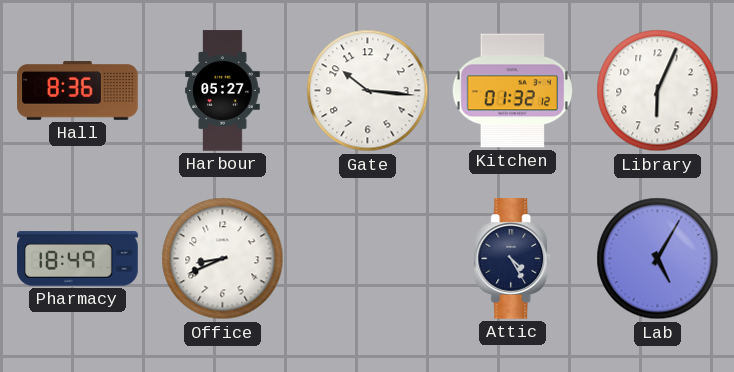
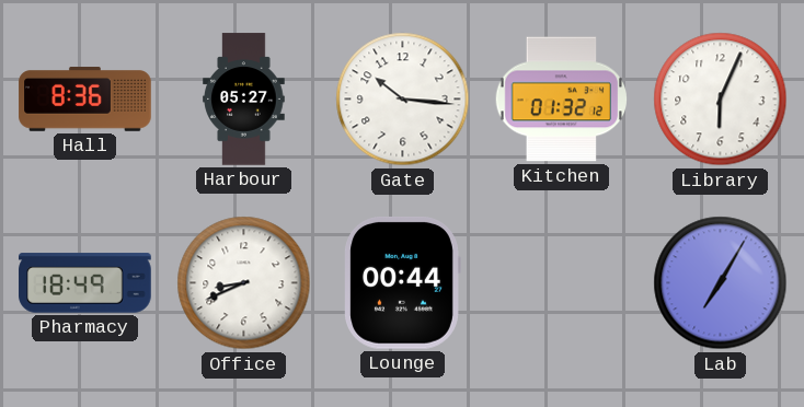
Lounge: none -> 00:44
Attic: 4:25 -> none
Lab: 5:05 -> 7:05
